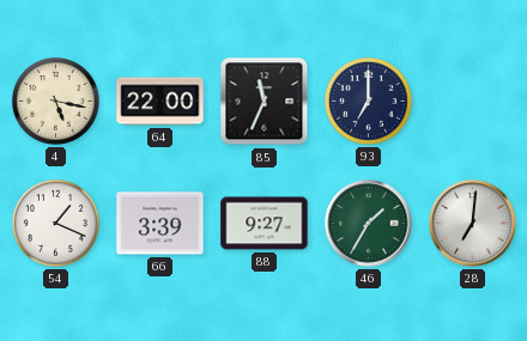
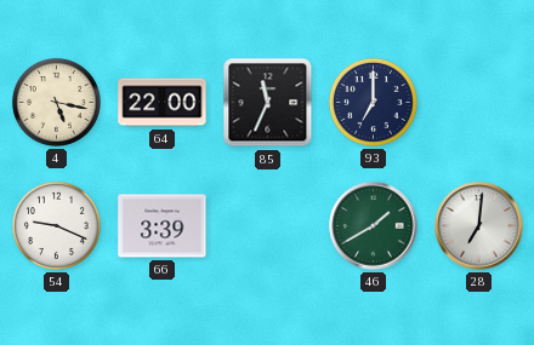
54: 1:19 -> 9:19
88: 9:27 -> none
46: 1:35 -> 1:40
